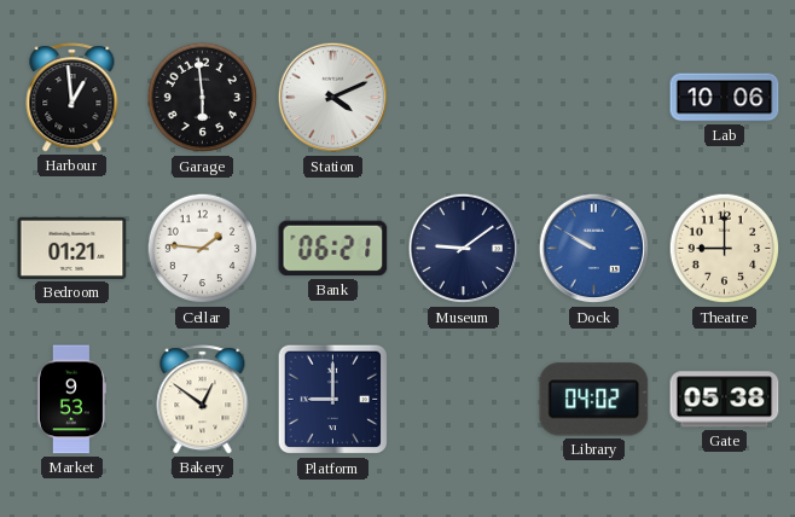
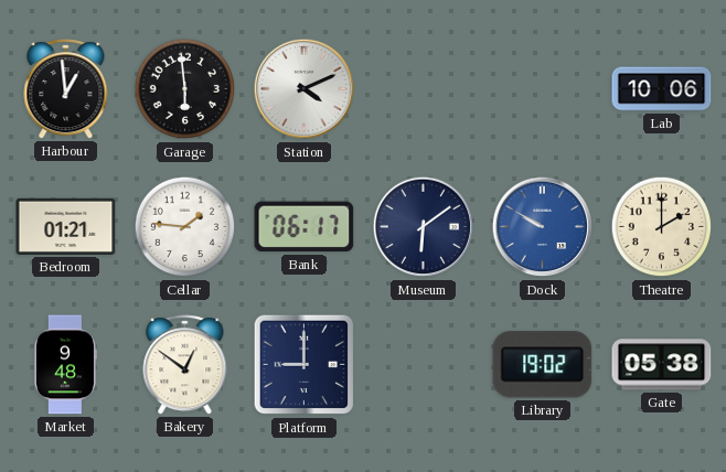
Bank: 06:21 -> 06:17
Museum: 9:09 -> 6:09
Theatre: 9:00 -> 2:00
Market: 9:53 -> 9:48
Library: 04:02 -> 19:02
